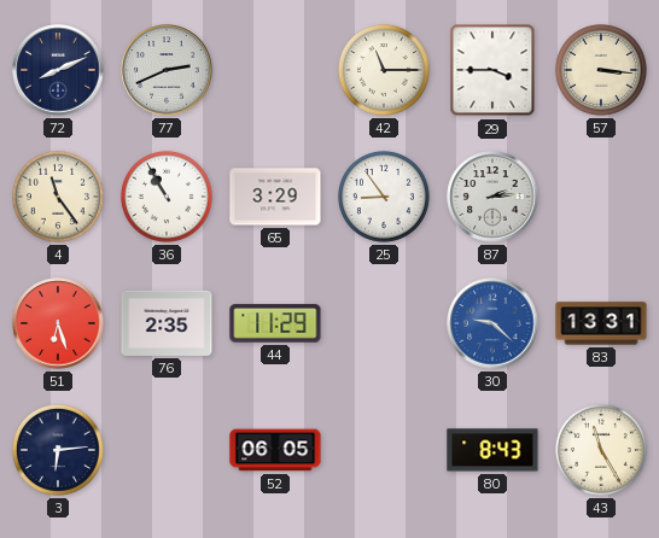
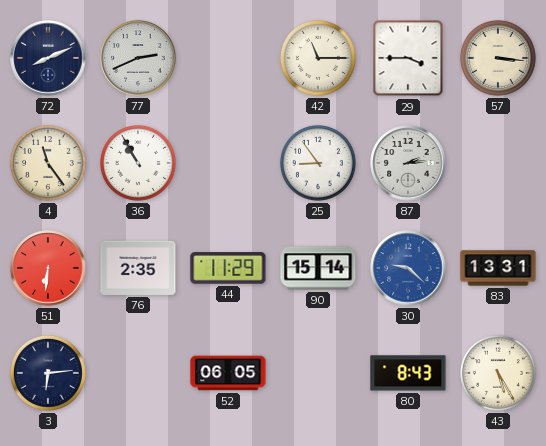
65: 3:29 -> none
51: 6:27 -> 6:31
90: none -> 15:14
43: 11:25 -> 5:25
